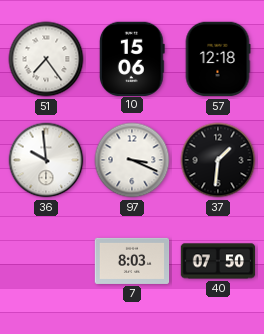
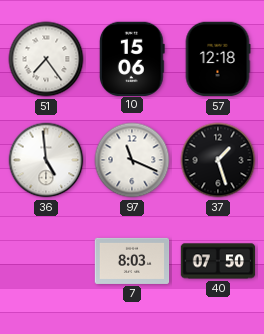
36: 9:59 -> 4:59
97: 3:19 -> 11:19
37: 1:31 -> 1:27
